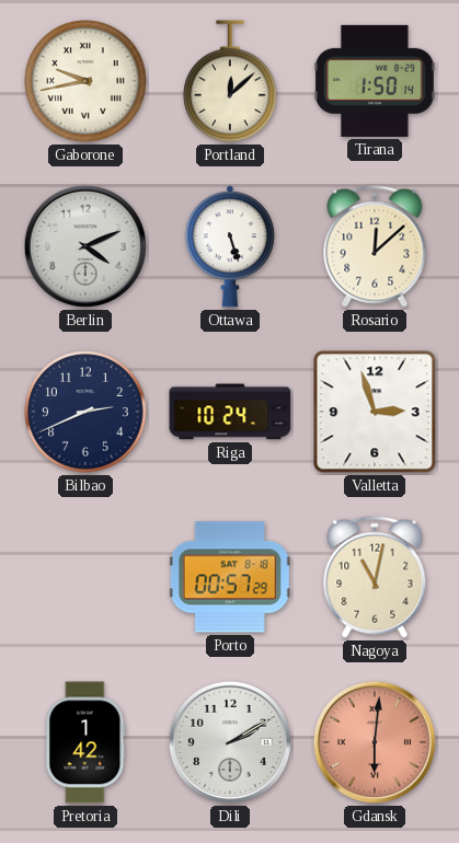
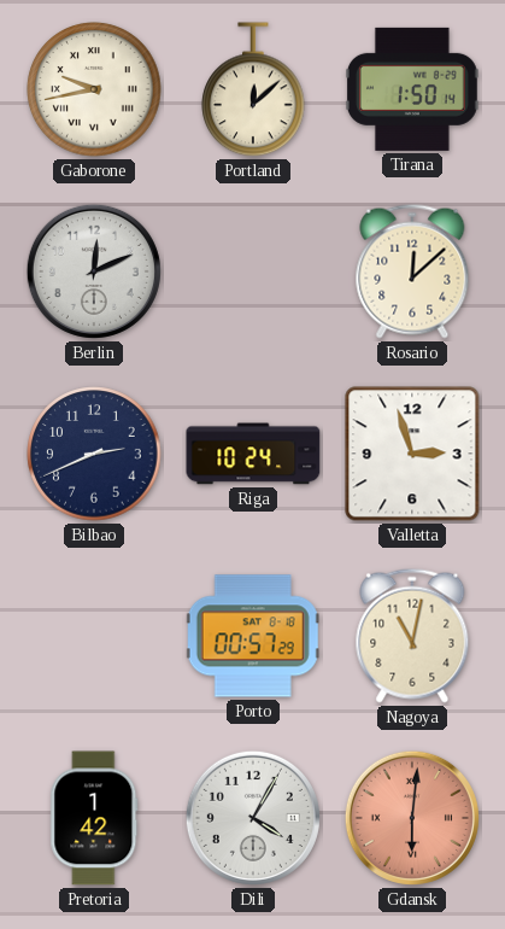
Berlin: 4:11 -> 12:11
Ottawa: 5:27 -> none
Dili: 2:10 -> 4:05
